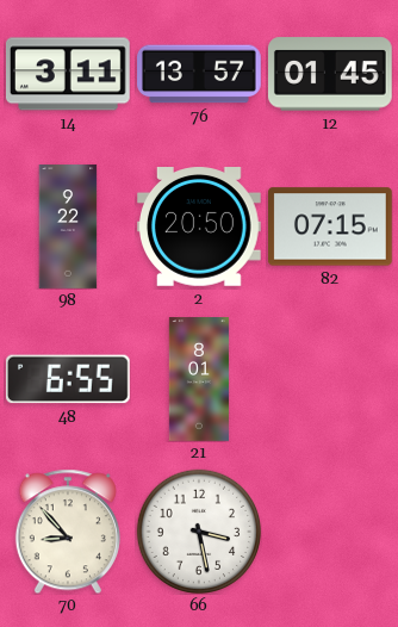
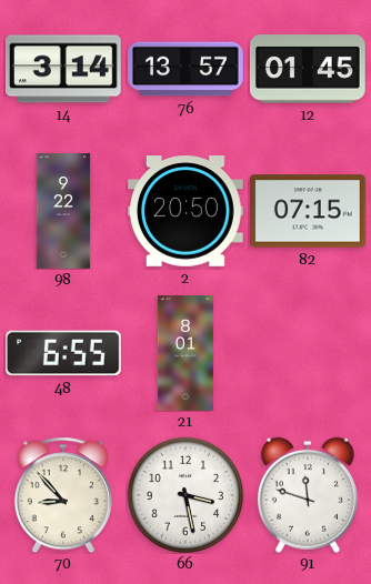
14: 3:11 -> 3:14
91: none -> 11:48
